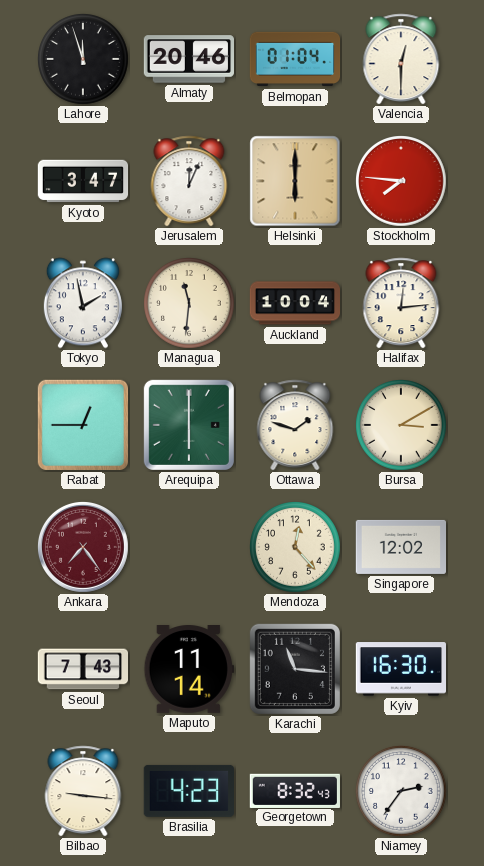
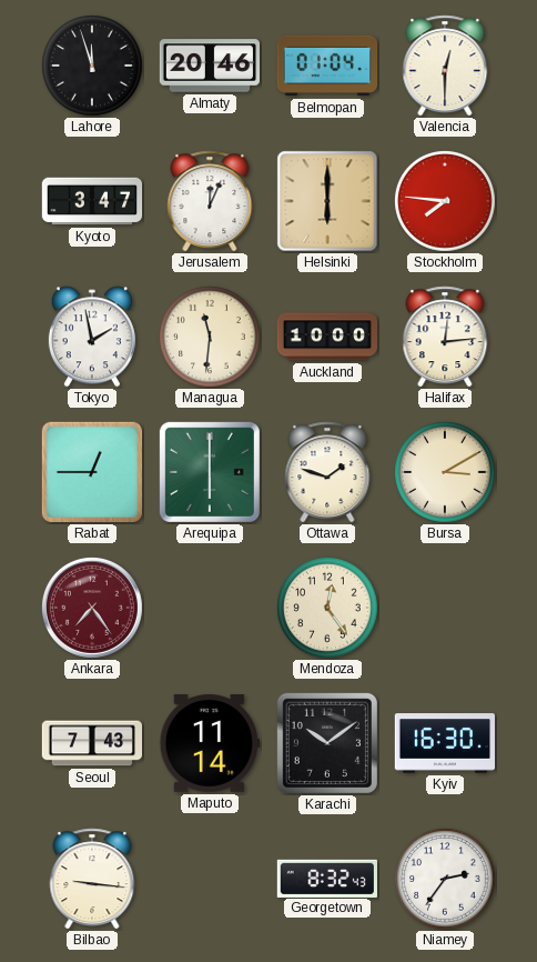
Auckland: 10:04 -> 10:00
Mendoza: 12:23 -> 12:24
Singapore: 12:02 -> none
Karachi: 11:16 -> 10:09
Brasilia: 4:23 -> none
